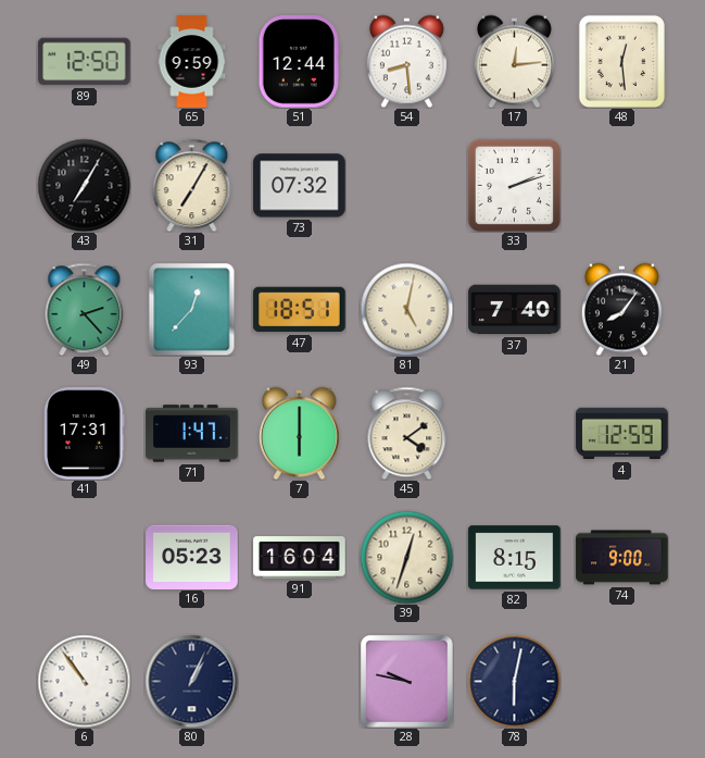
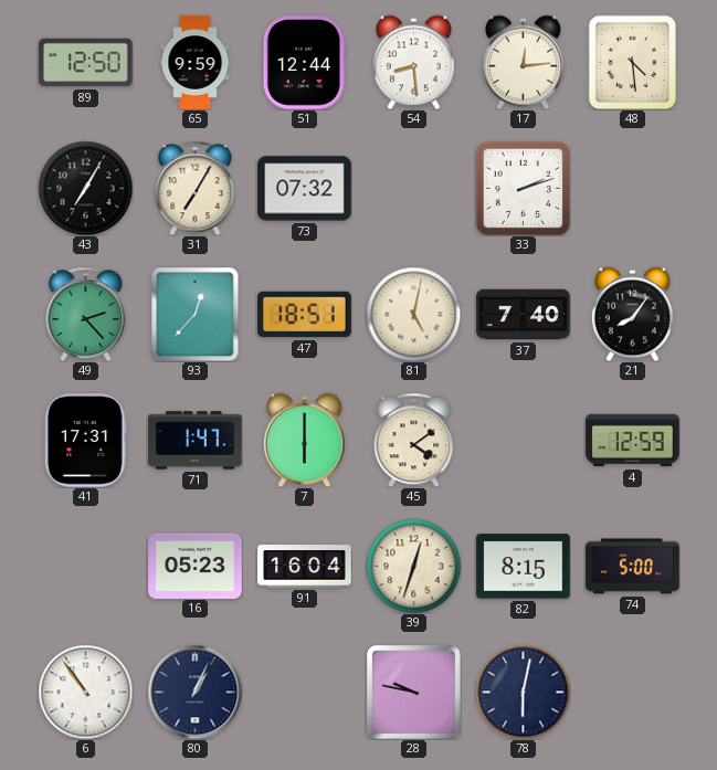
48: 12:29 -> 4:29
74: 9:00 -> 5:00
